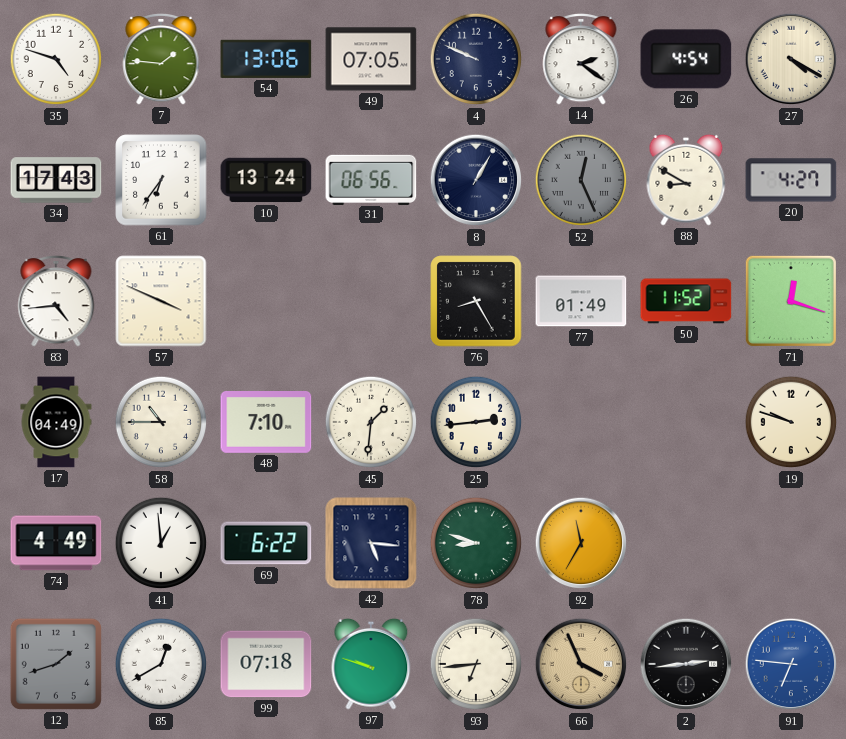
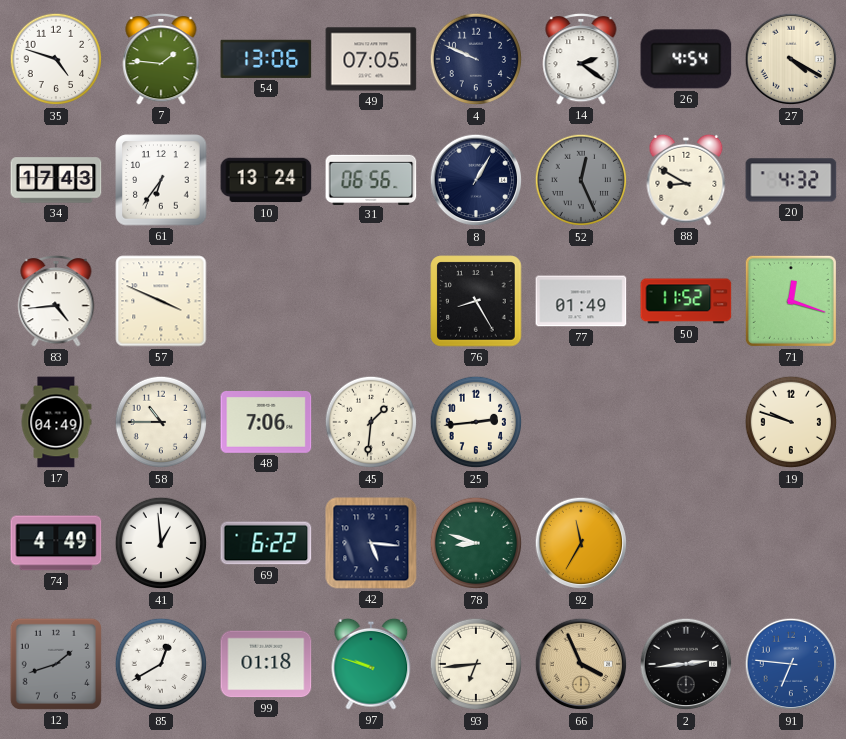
20: 4:27 -> 4:32
48: 7:10 -> 7:06
99: 07:18 -> 01:18
